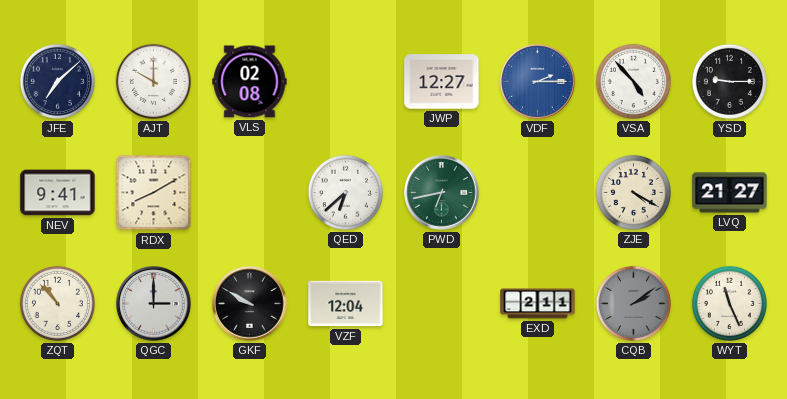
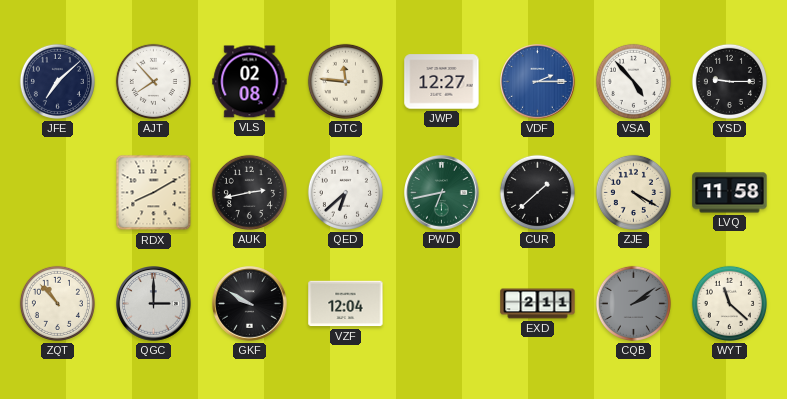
AJT: 10:00 -> 7:53
DTC: none -> 11:46
NEV: 9:41 -> none
AUK: none -> 2:43
CUR: none -> 1:38
LVQ: 21:27 -> 11:58
WYT: 11:26 -> 11:22
